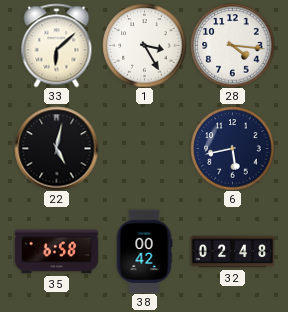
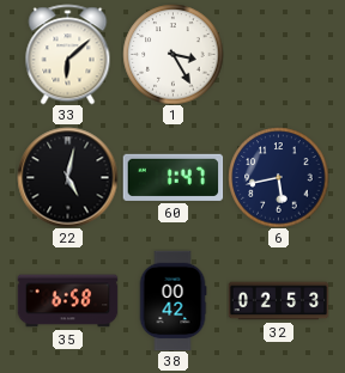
28: 4:16 -> none
60: none -> 1:47
32: 02:48 -> 02:53
